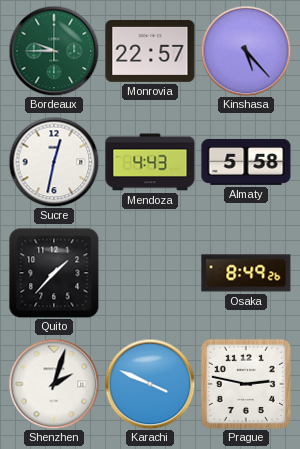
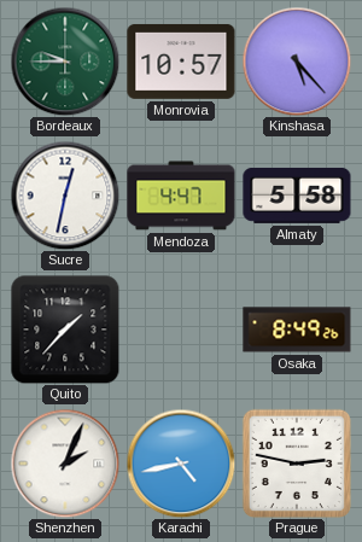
Monrovia: 22:57 -> 10:57
Mendoza: 4:43 -> 4:47
Shenzhen: 2:03 -> 2:04
Karachi: 3:49 -> 4:43
